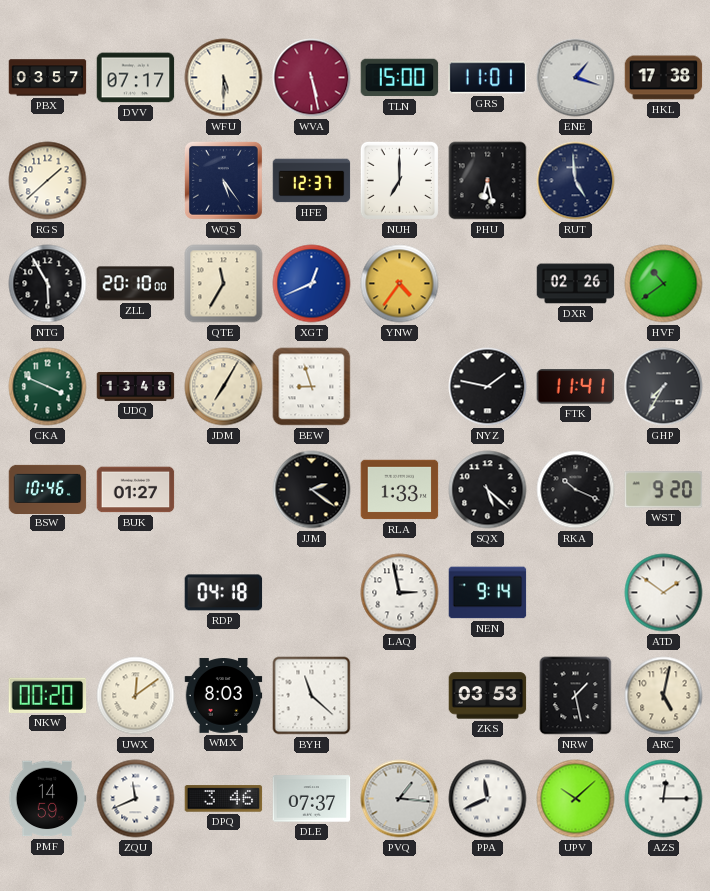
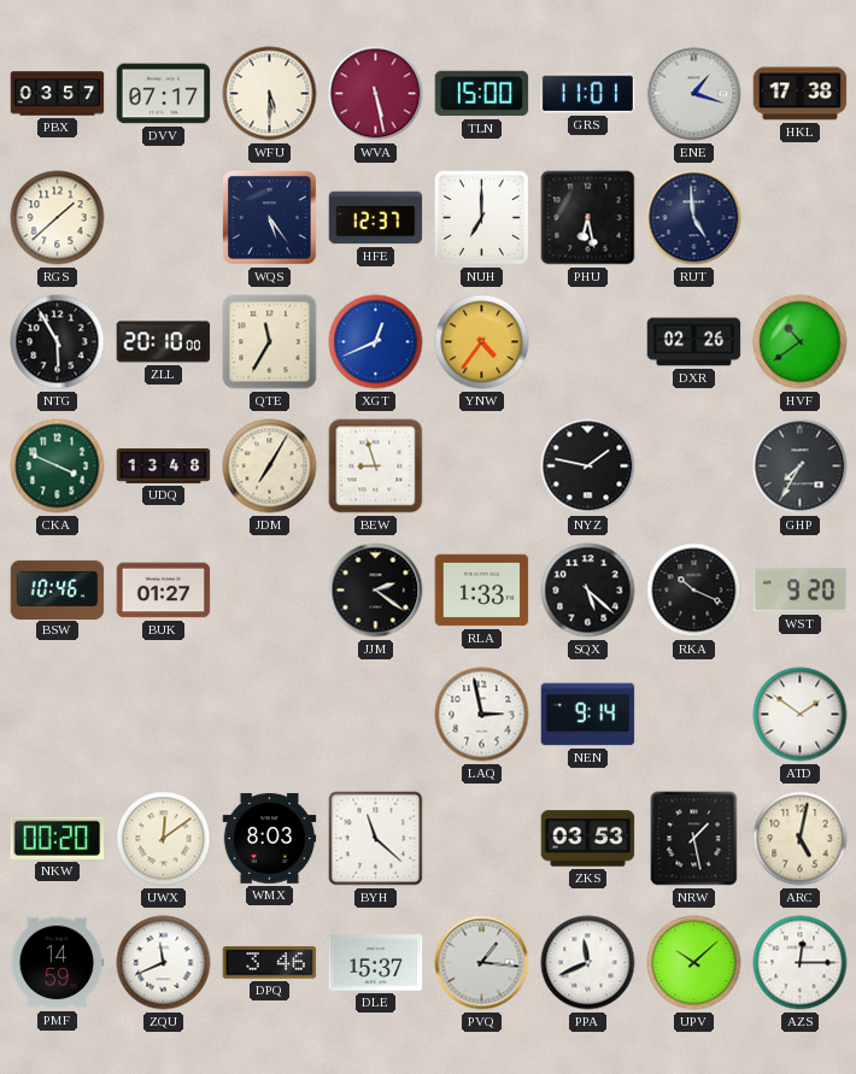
FTK: 11:41 -> none
RDP: 04:18 -> none
DLE: 07:37 -> 15:37
